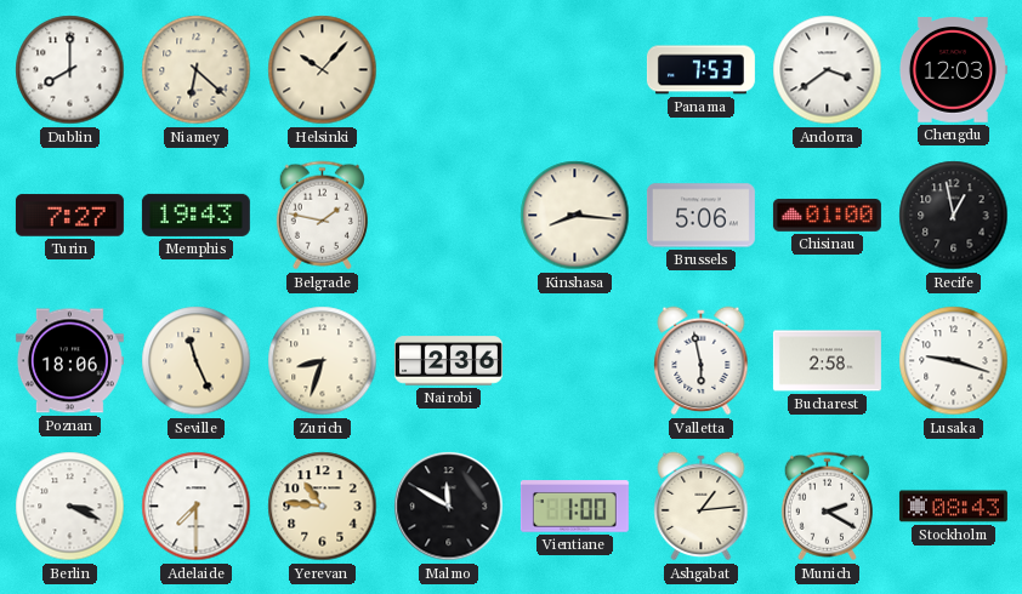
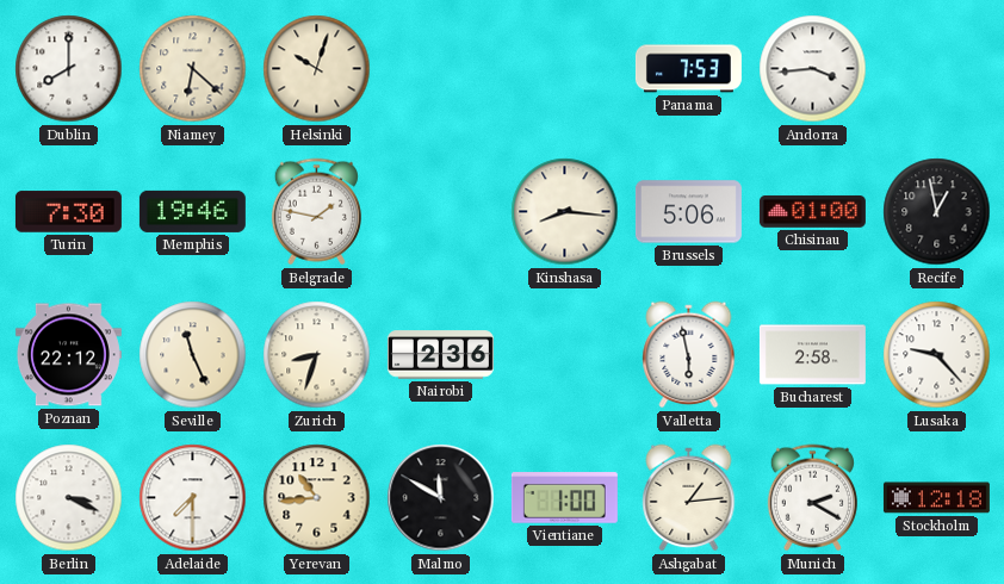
Helsinki: 10:07 -> 10:03
Andorra: 3:39 -> 3:44
Chengdu: 12:03 -> none
Turin: 7:27 -> 7:30
Memphis: 19:43 -> 19:46
Poznan: 18:06 -> 22:12
Lusaka: 9:18 -> 9:23
Yerevan: 10:46 -> 10:44
Stockholm: 08:43 -> 12:18
